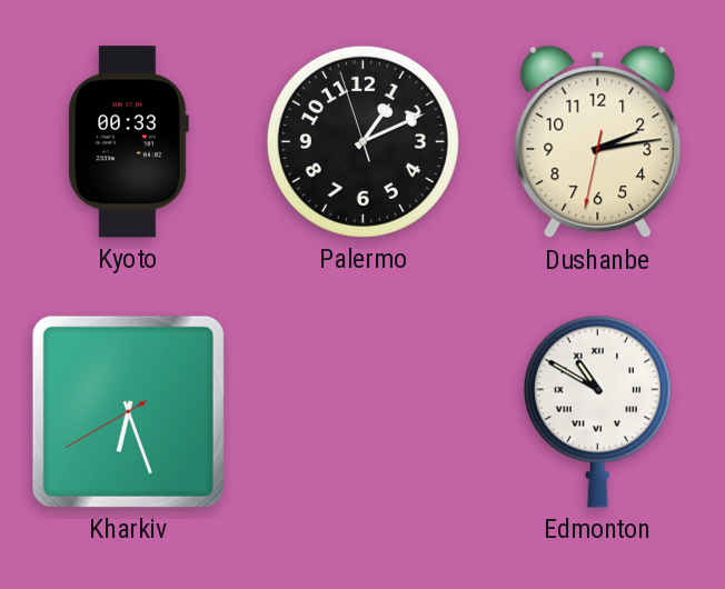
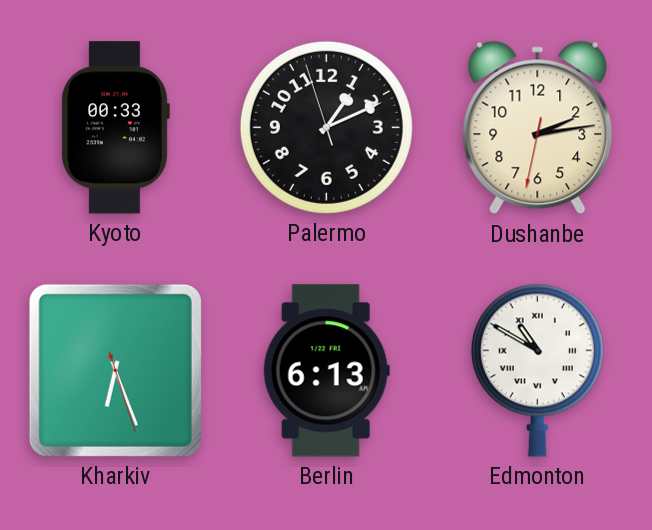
Kharkiv: 6:26:40 -> 6:26:27
Berlin: none -> 6:13
